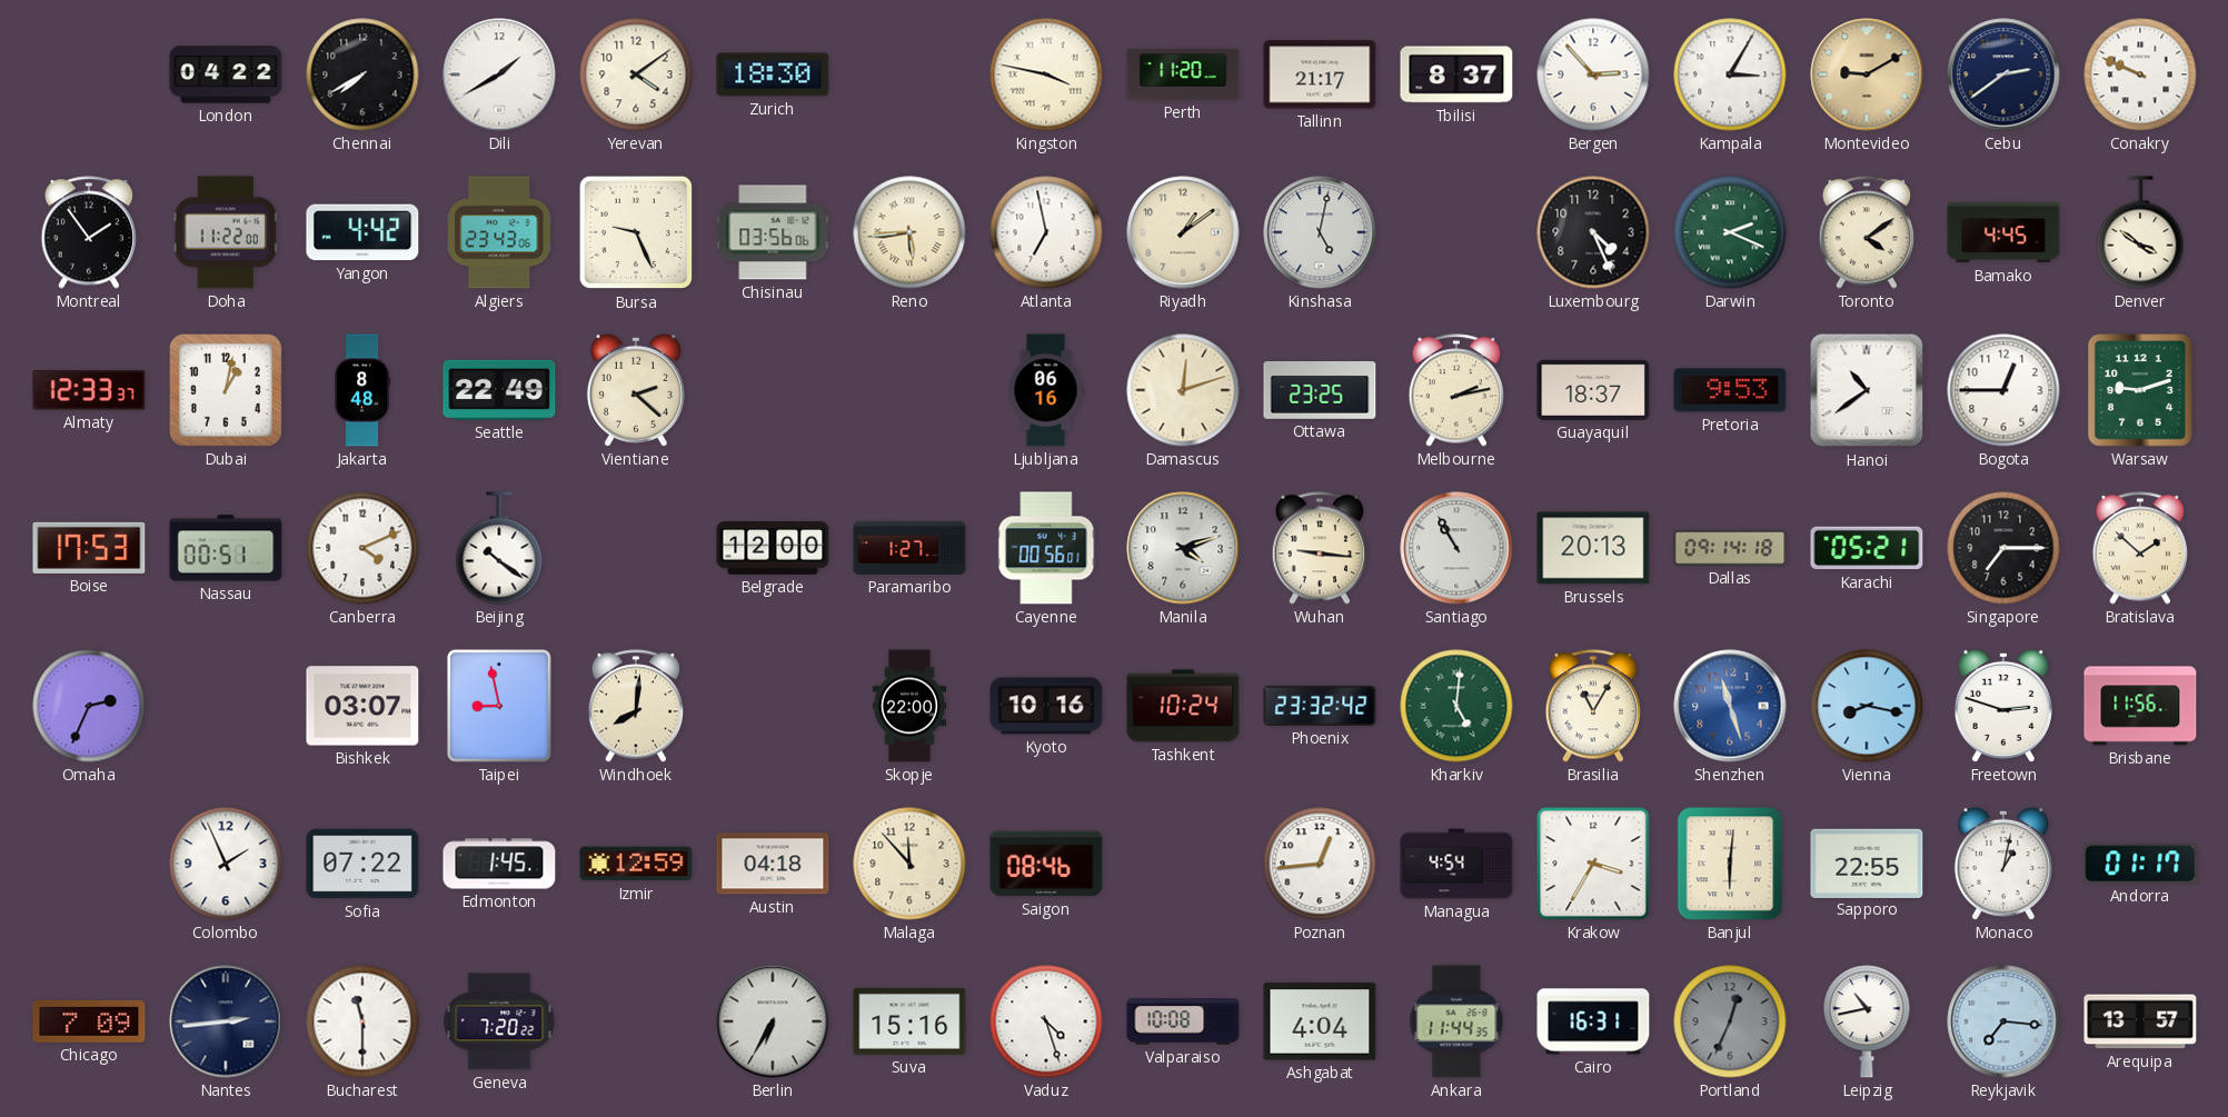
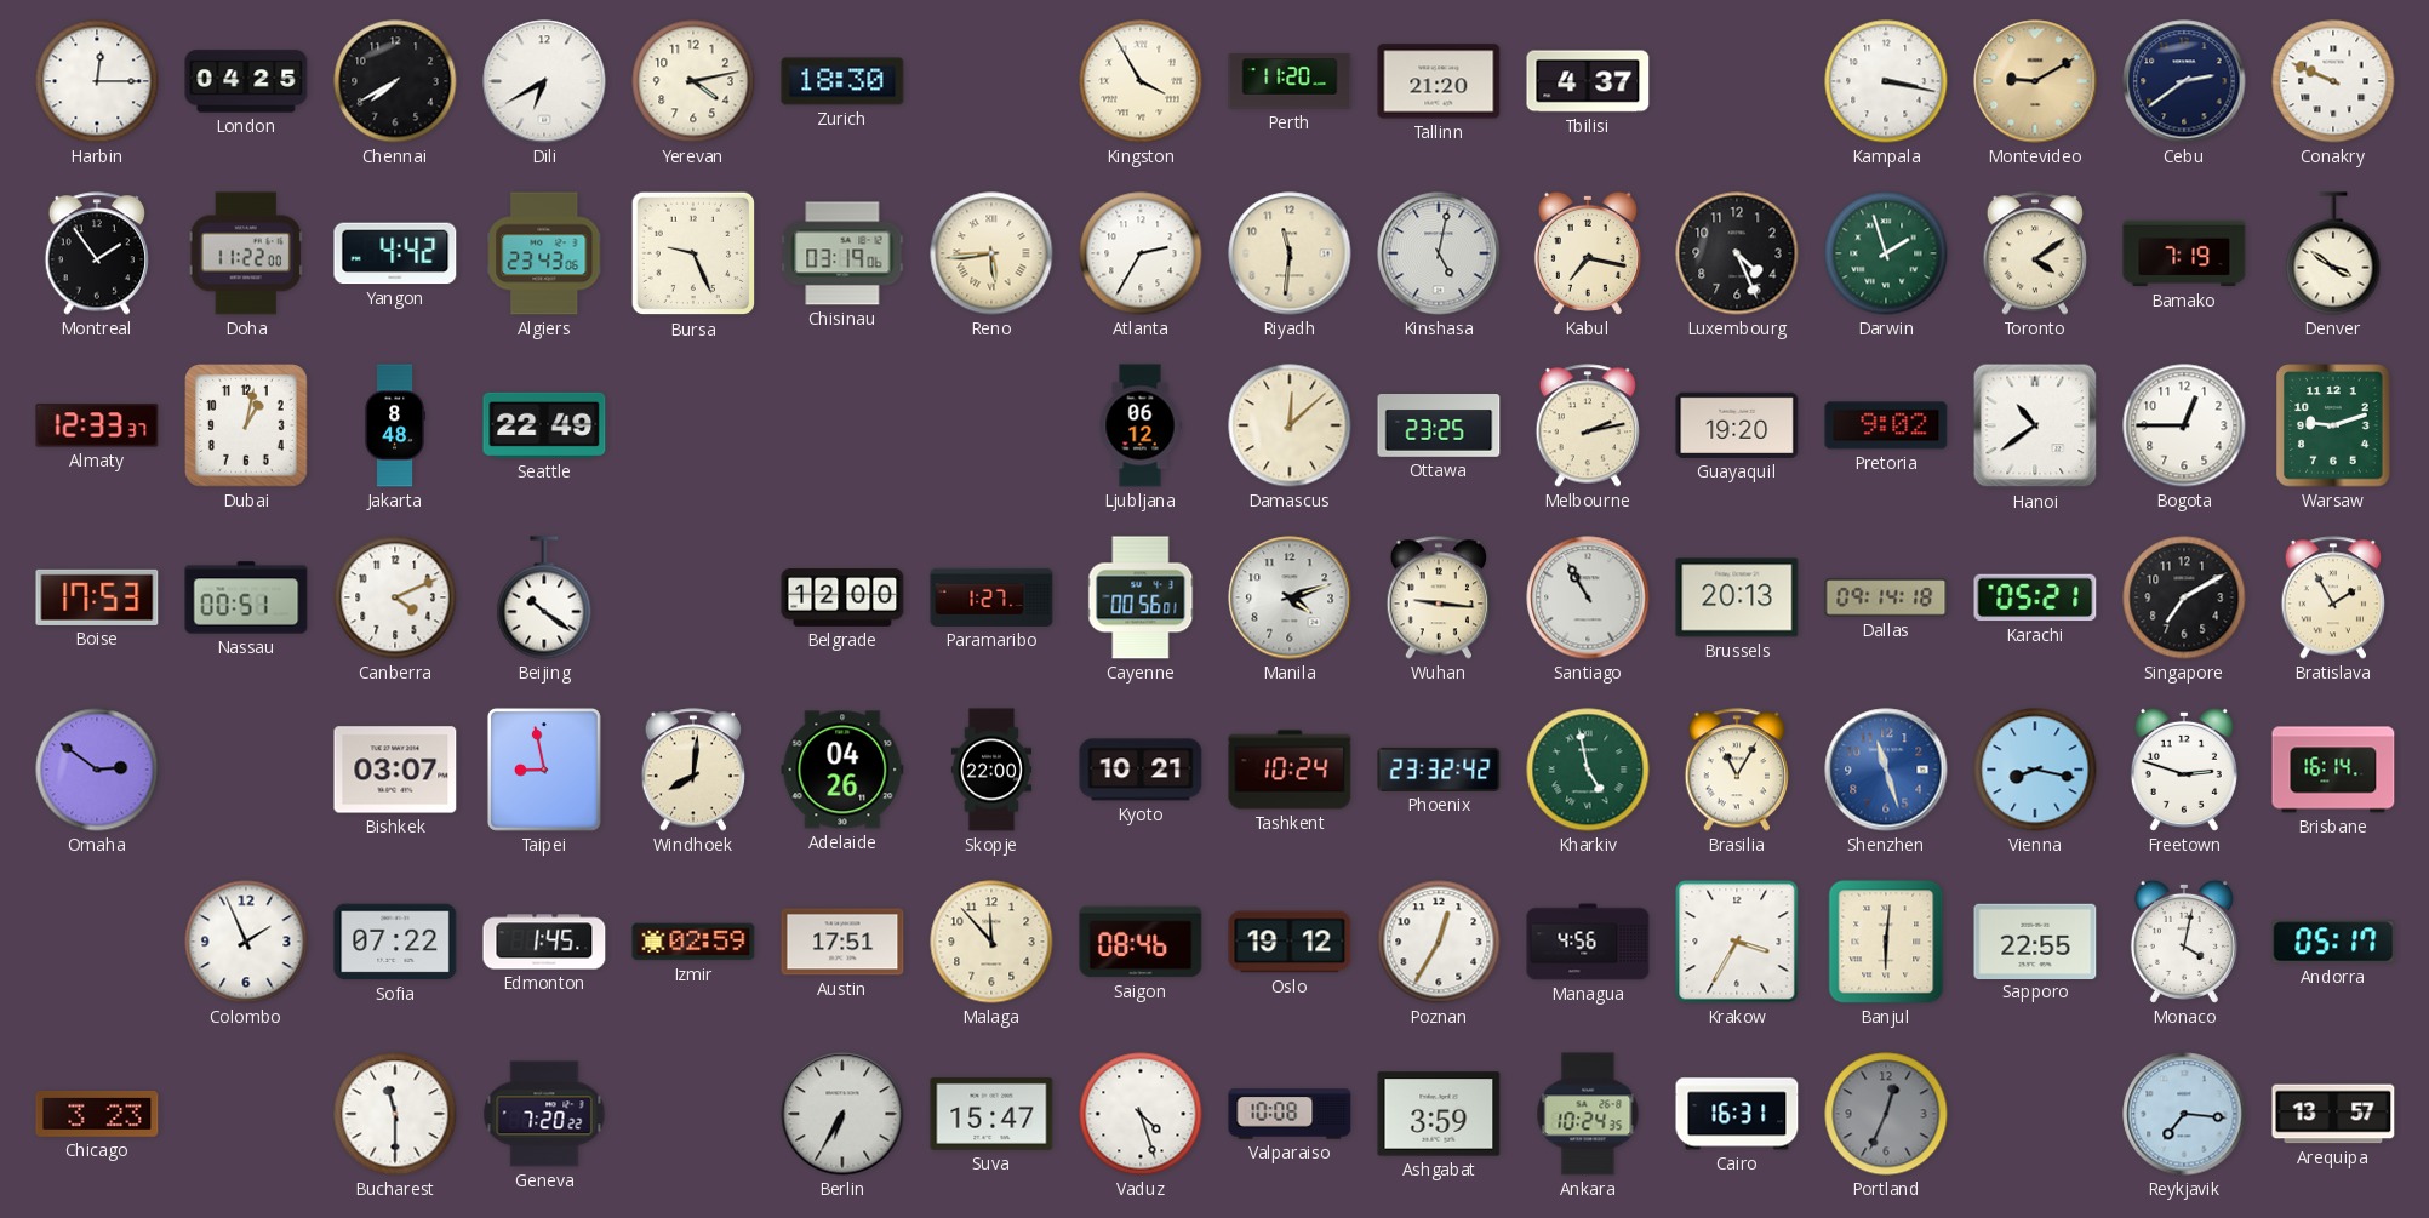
Harbin: none -> 12:15
London: 04:22 -> 04:25
Dili: 1:40 -> 6:40
Yerevan: 4:09 -> 4:13
Kingston: 3:47 -> 3:55
Tallinn: 21:17 -> 21:20
Tbilisi: 8:37 -> 4:37
Bergen: 2:53 -> none
Kampala: 3:05 -> 3:17
Chisinau: 03:56 -> 03:19
Atlanta: 6:58 -> 2:35
Riyadh: 1:09 -> 11:31
Kabul: none -> 7:17
Darwin: 2:19 -> 1:57
Bamako: 4:45 -> 7:19
Vientiane: 2:22 -> none
Ljubljana: 06:16 -> 06:12
Damascus: 12:12 -> 12:08
Guayaquil: 18:37 -> 19:20
Pretoria: 9:53 -> 9:02
Singapore: 7:15 -> 7:10
Bratislava: 1:52 -> 1:55
Omaha: 2:34 -> 2:51
Adelaide: none -> 04:26
Kyoto: 10:16 -> 10:21
Kharkiv: 5:01 -> 4:58
Brisbane: 11:56 -> 16:14
Izmir: 12:59 -> 02:59
Austin: 04:18 -> 17:51
Oslo: none -> 19:12
Poznan: 12:44 -> 12:35
Managua: 4:54 -> 4:56
Monaco: 1:02 -> 4:02
Andorra: 01:17 -> 05:17
Chicago: 7:09 -> 3:23
Nantes: 2:44 -> none
Suva: 15:16 -> 15:47
Ashgabat: 4:04 -> 3:59
Ankara: 11:44 -> 10:24
Leipzig: 10:43 -> none
